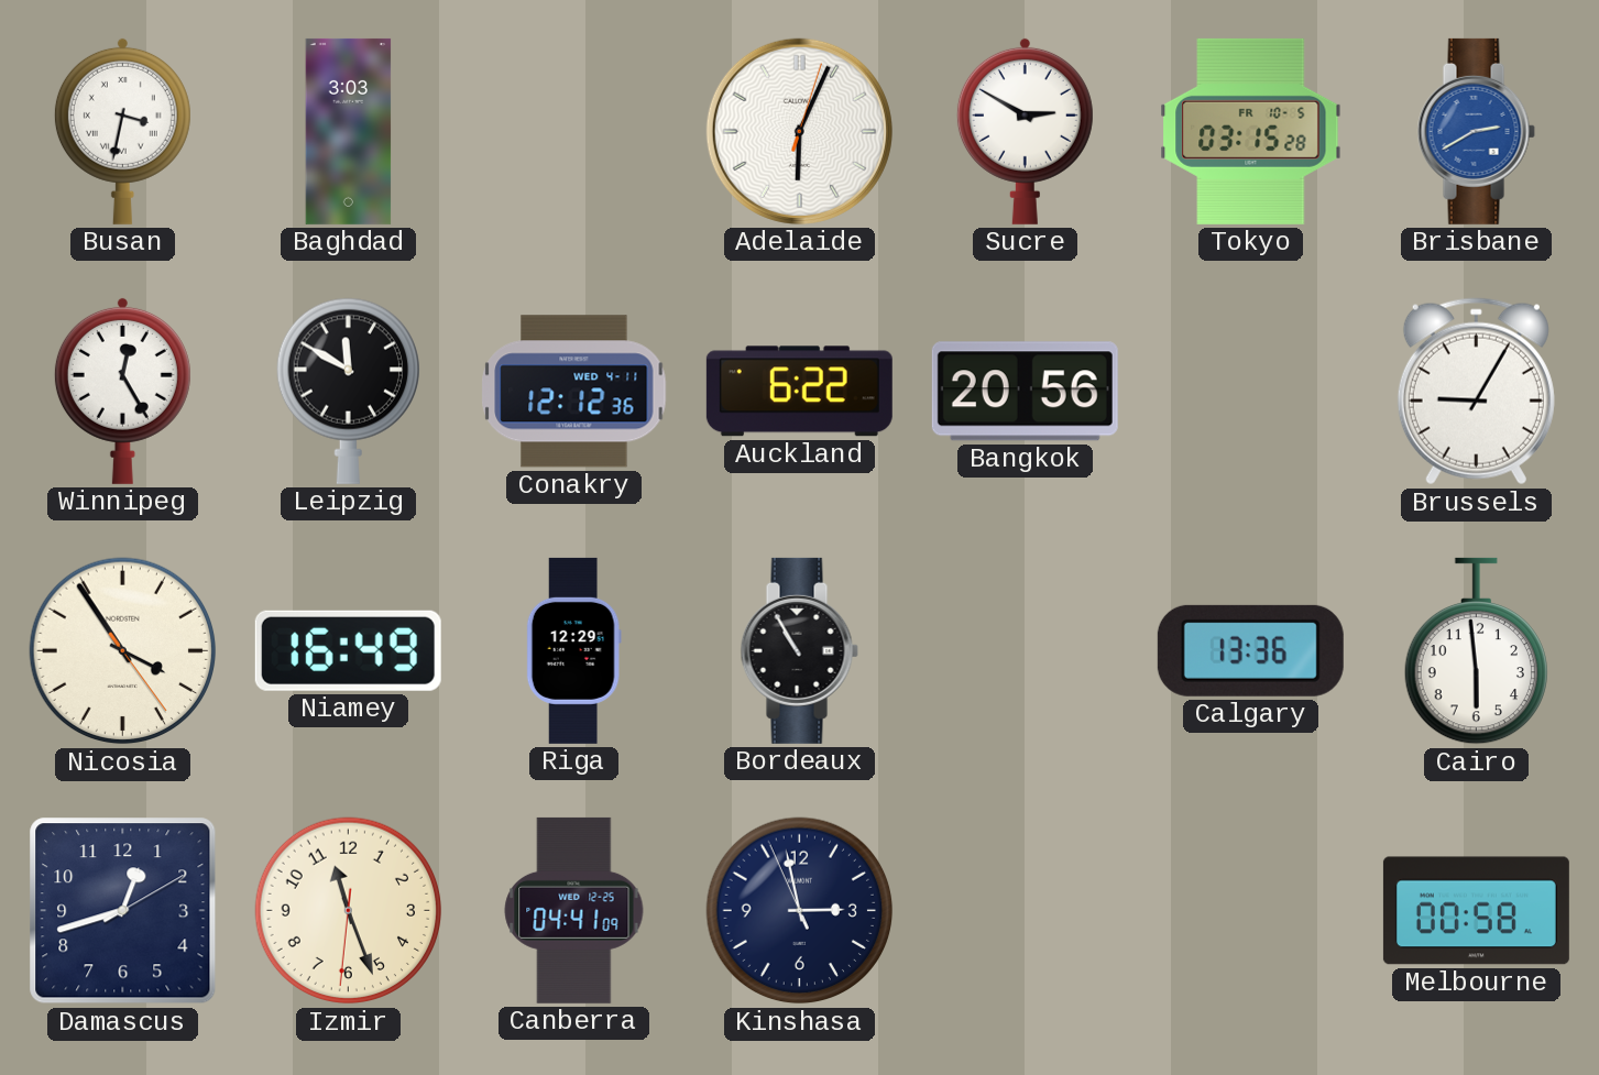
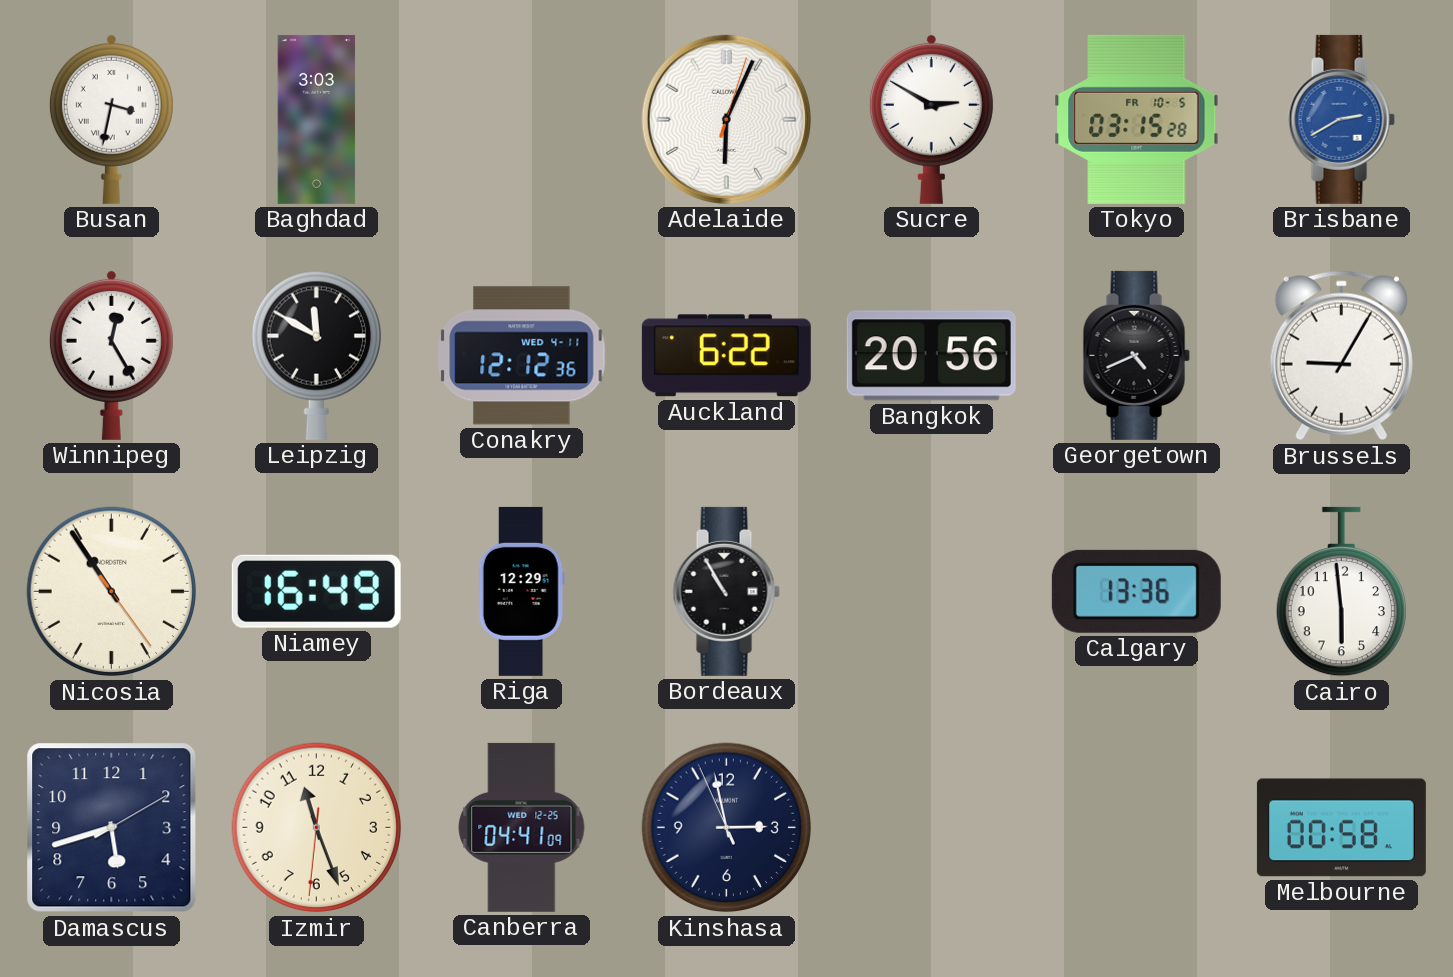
Georgetown: none -> 4:41
Nicosia: 3:54 -> 10:54
Damascus: 12:42 -> 5:42
